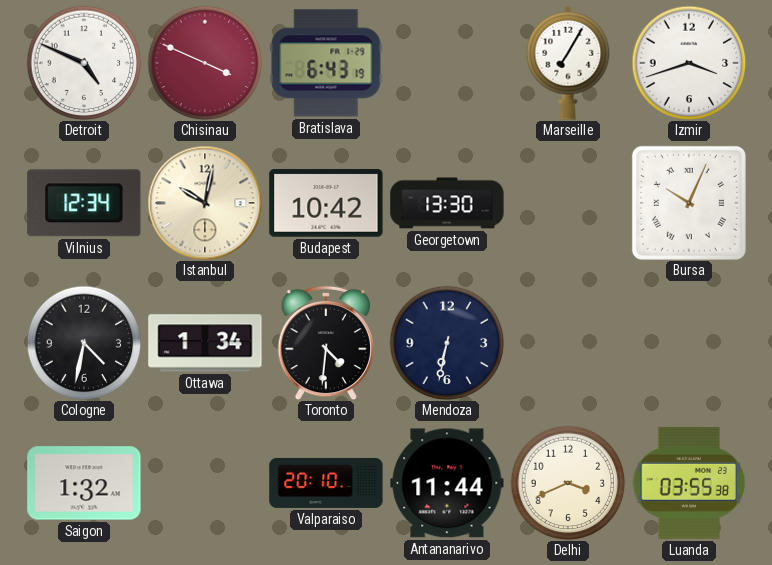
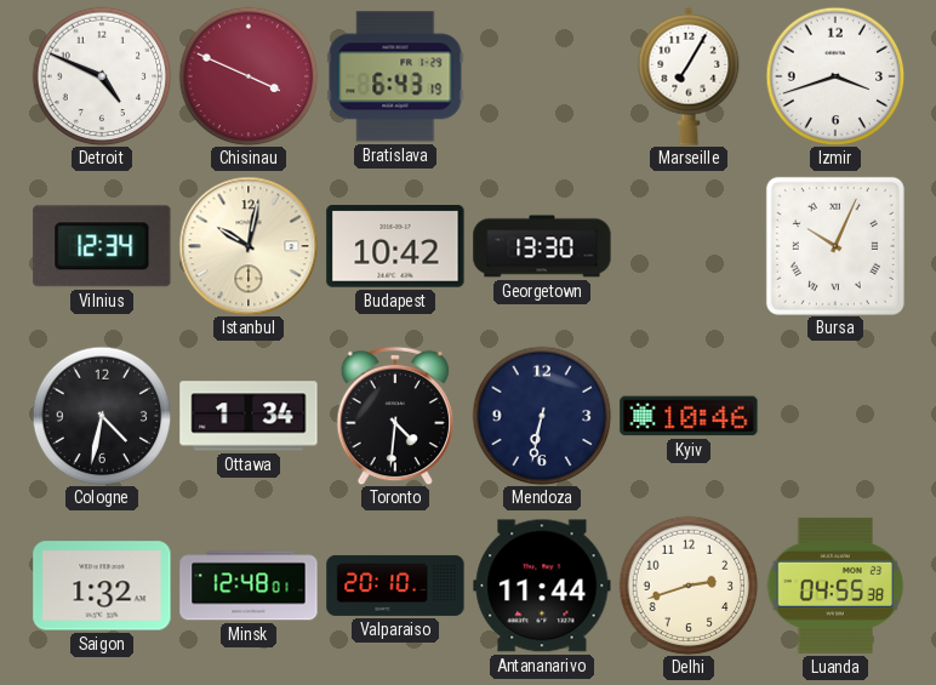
Kyiv: none -> 10:46
Minsk: none -> 12:48
Delhi: 3:41 -> 2:42
Luanda: 03:55 -> 04:55
